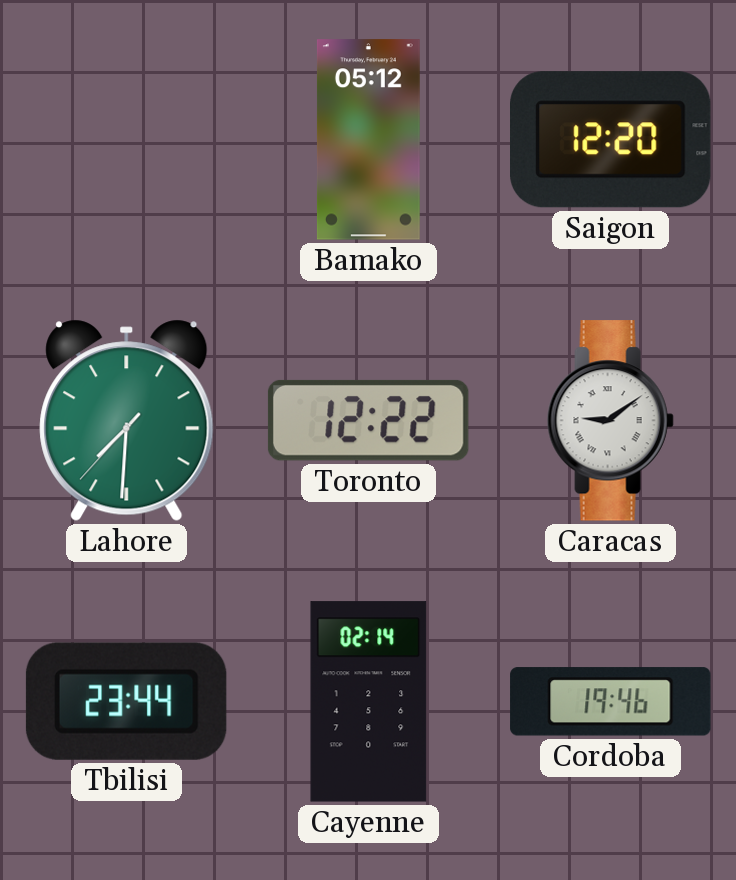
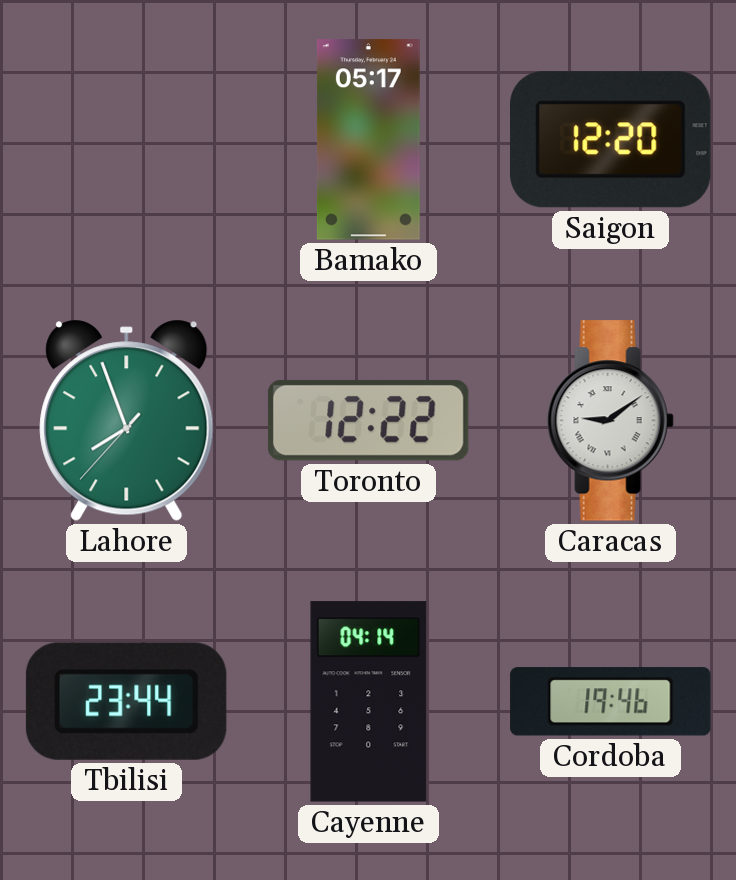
Bamako: 05:12 -> 05:17
Lahore: 7:30 -> 7:56
Cayenne: 02:14 -> 04:14
